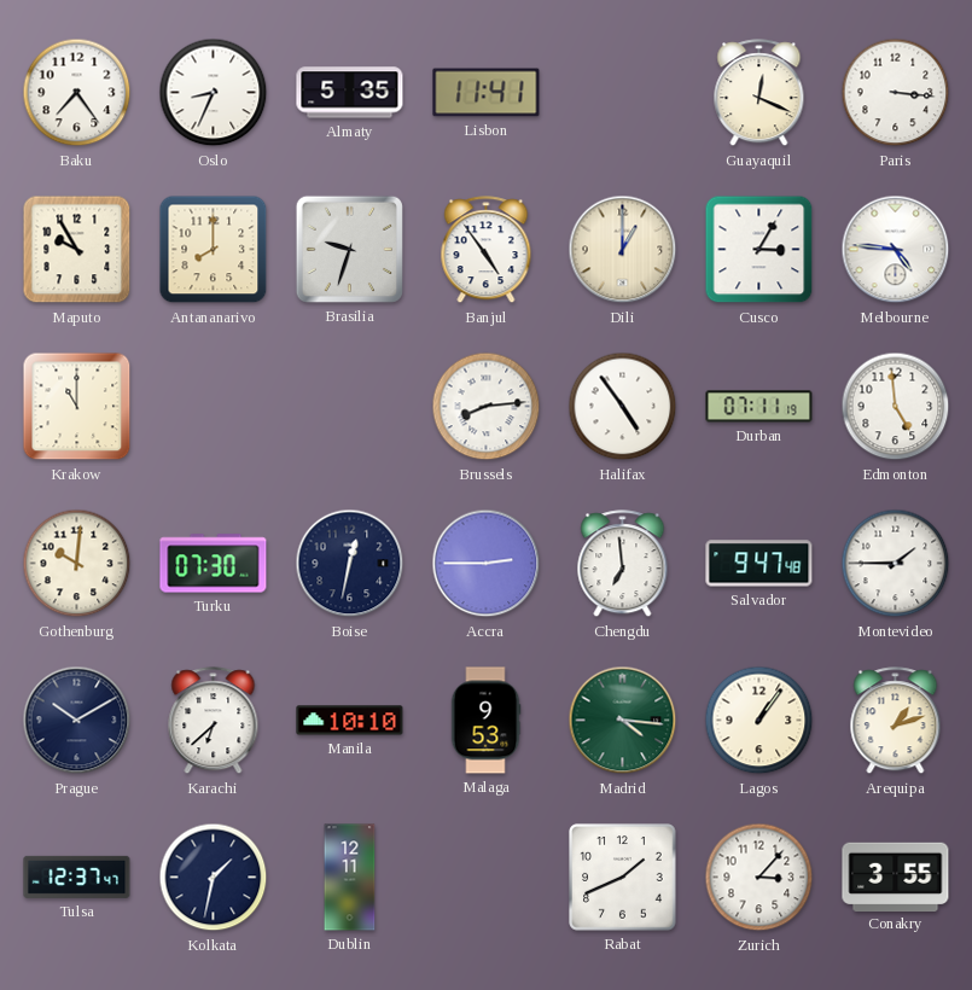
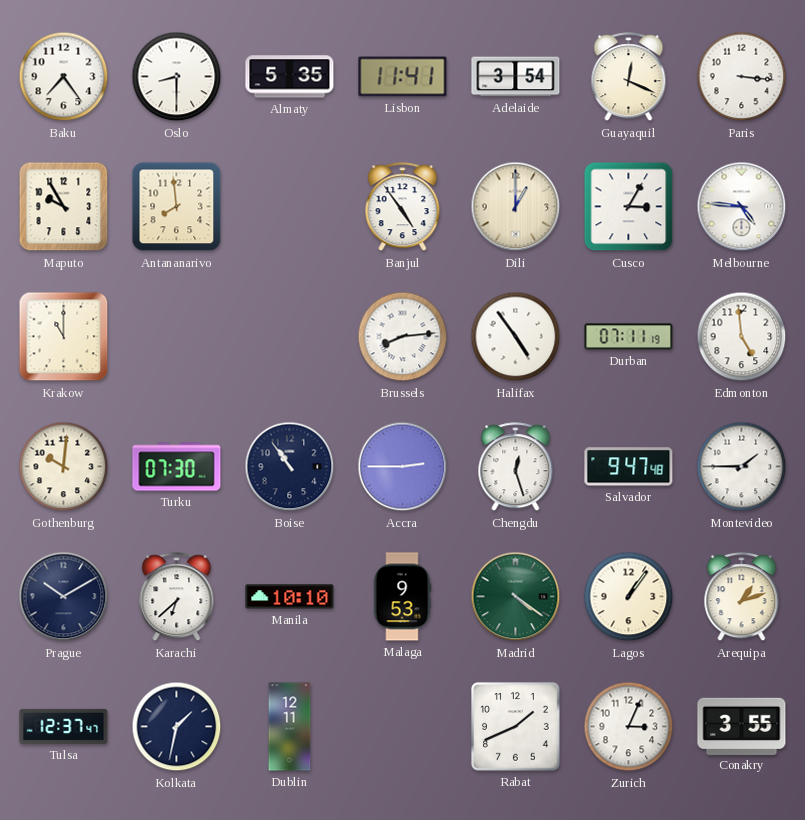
Oslo: 8:34 -> 8:30
Adelaide: none -> 3:54
Antananarivo: 8:00 -> 7:59
Brasilia: 9:33 -> none
Boise: 12:32 -> 10:54
Chengdu: 6:59 -> 12:27
Madrid: 4:16 -> 4:21
Zurich: 3:07 -> 3:04
